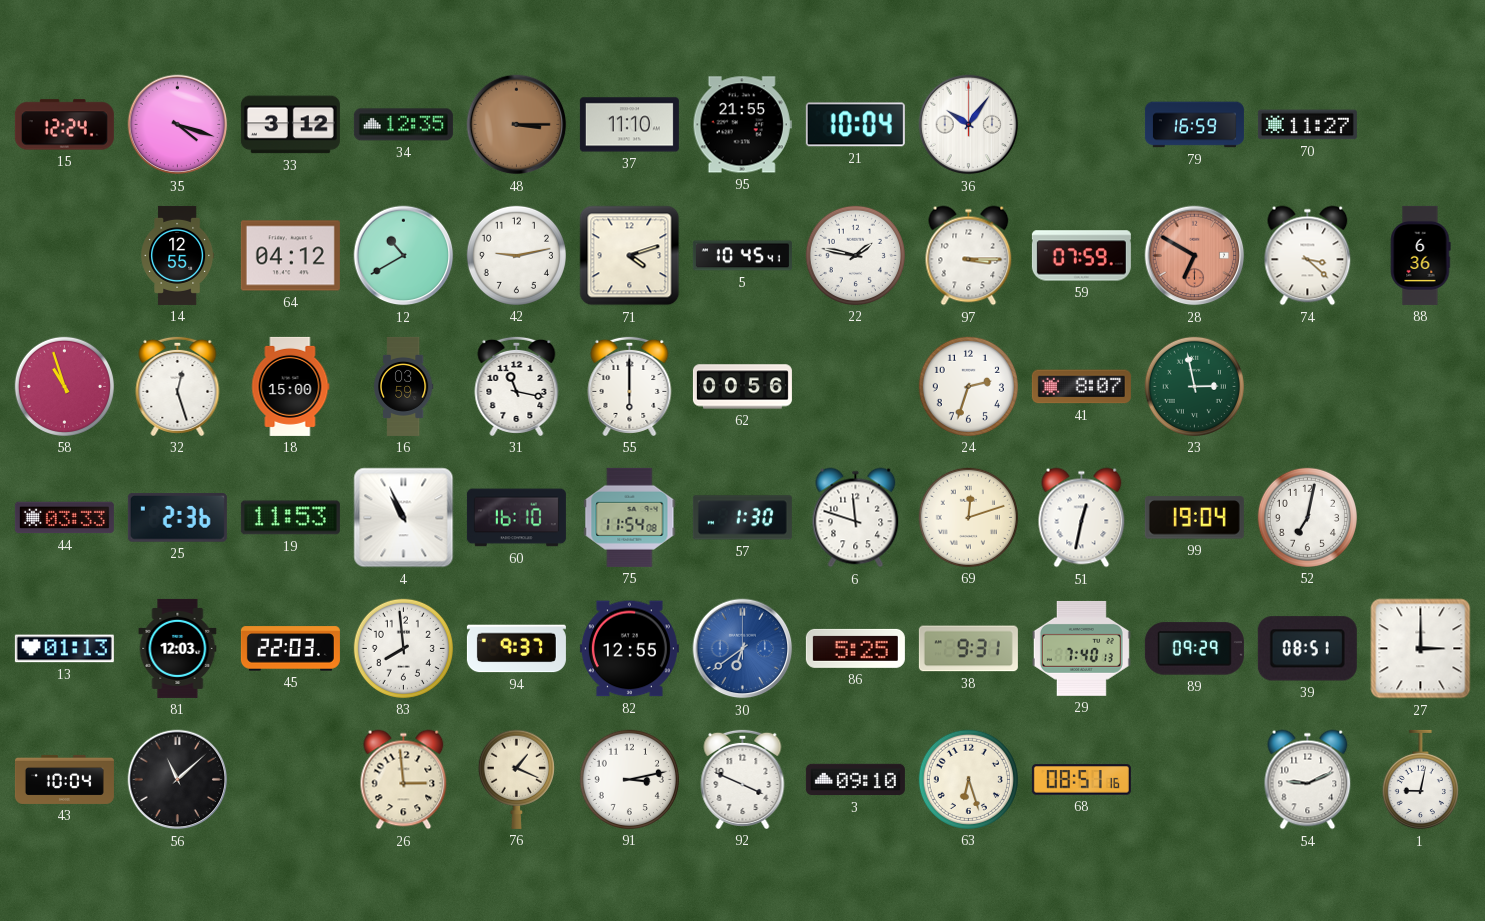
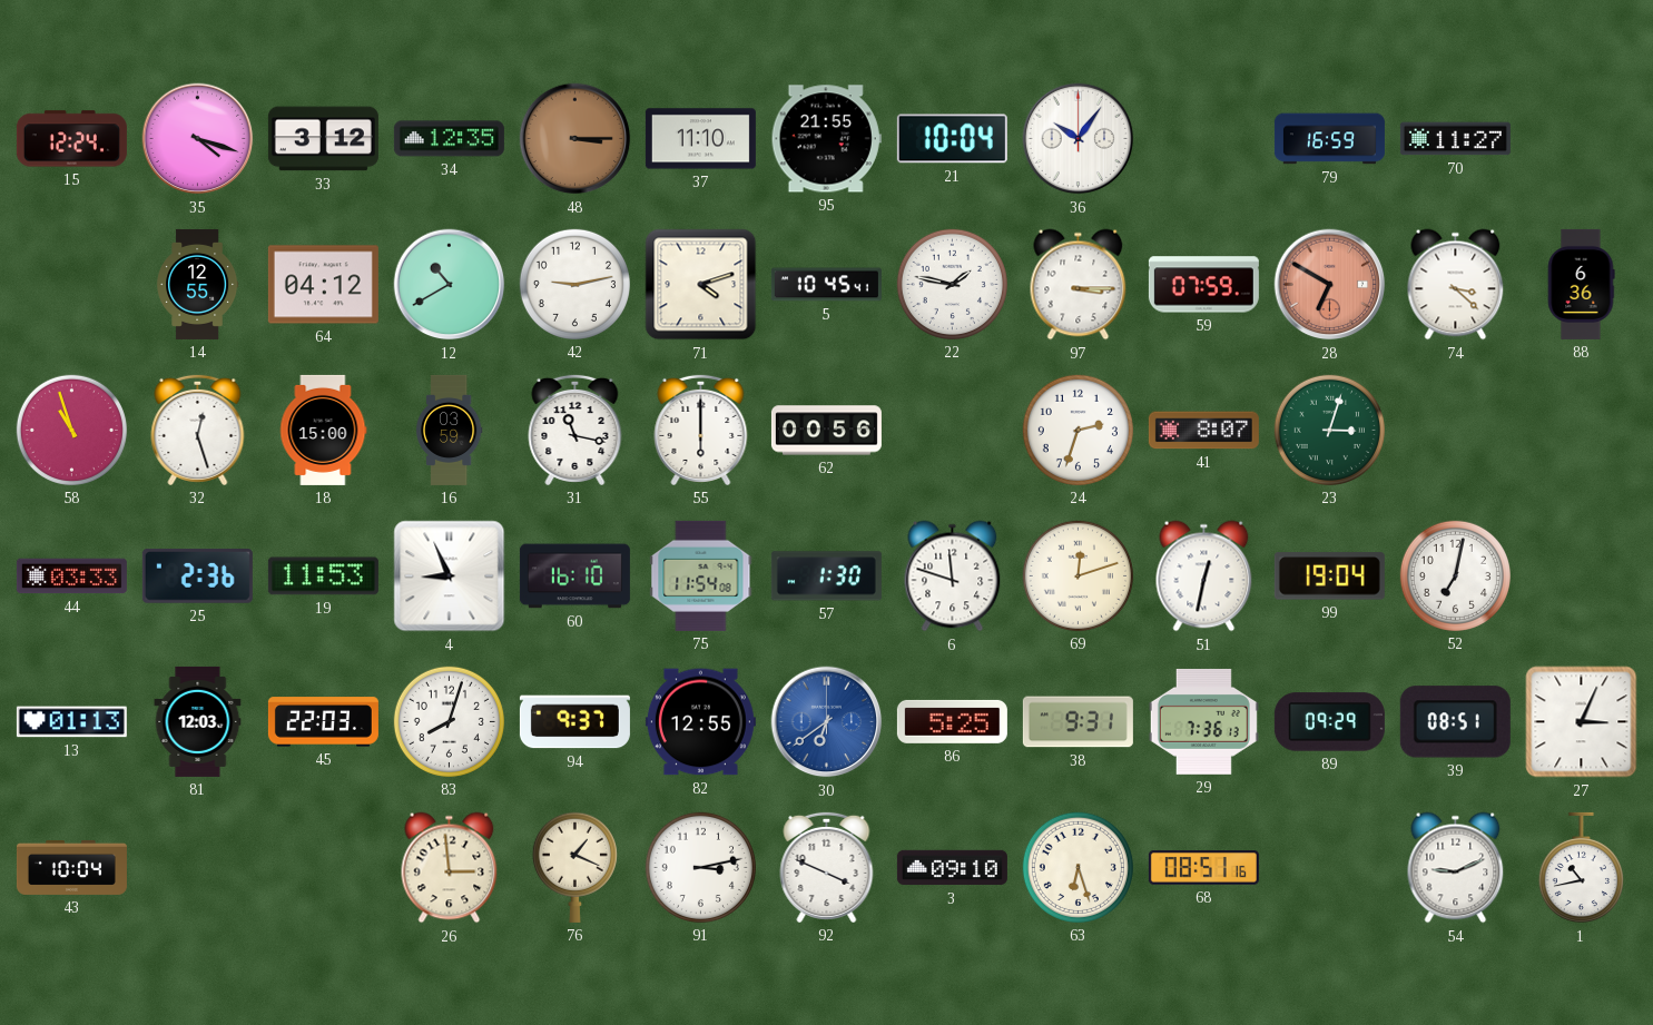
23: 2:58 -> 3:03
4: 10:56 -> 8:56
83: 7:59 -> 8:03
29: 7:40 -> 7:36
27: 3:00 -> 3:04
56: 11:08 -> none
1: 9:02 -> 10:43
